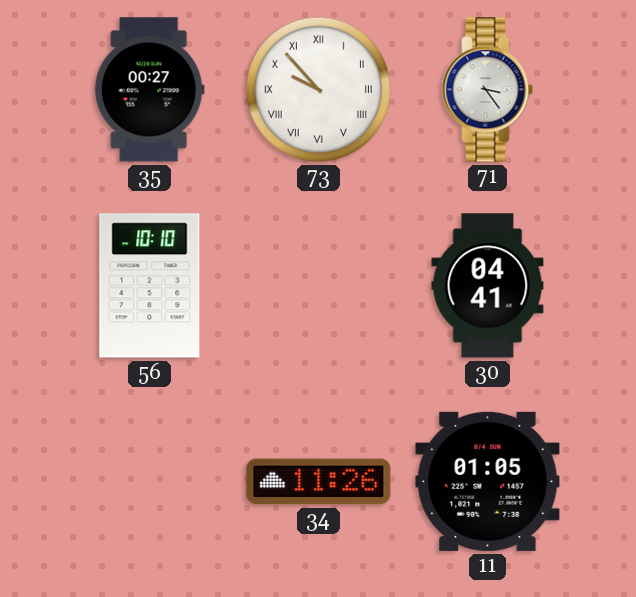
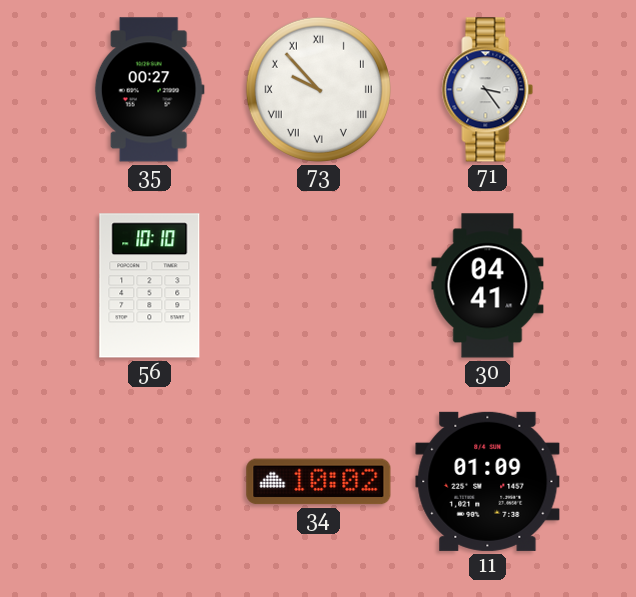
34: 11:26 -> 10:02
11: 01:05 -> 01:09
